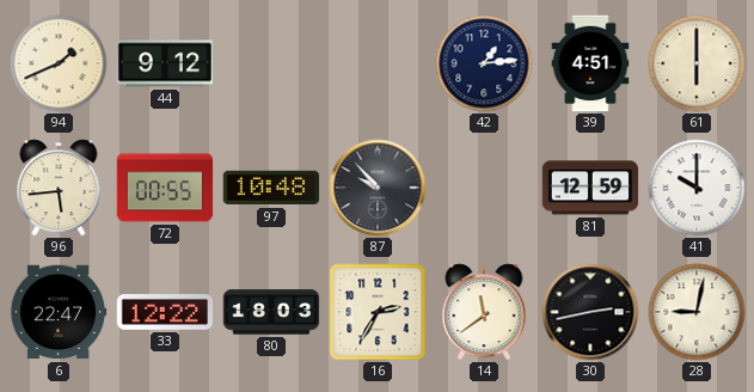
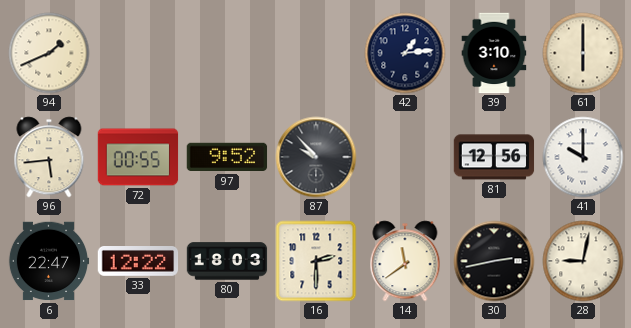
44: 9:12 -> none
39: 4:51 -> 3:10
97: 10:48 -> 9:52
81: 12:59 -> 12:56
16: 2:35 -> 2:30
